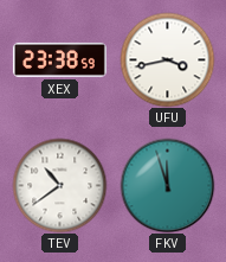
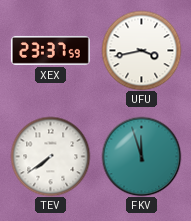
XEX: 23:38 -> 23:37
TEV: 10:39 -> 7:39
